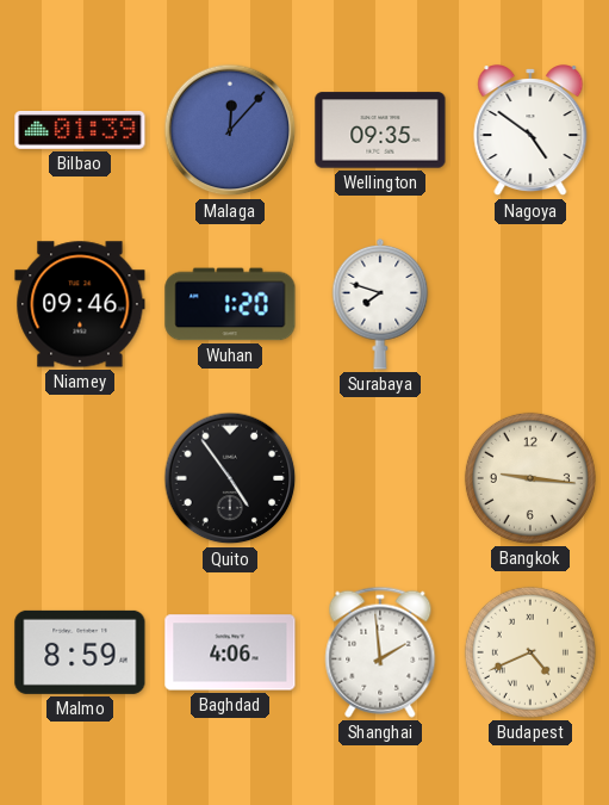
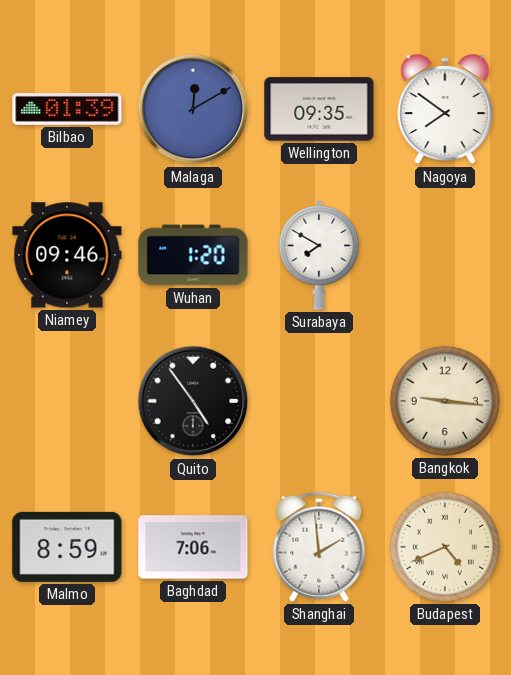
Malaga: 12:07 -> 12:10
Nagoya: 4:51 -> 7:51
Surabaya: 7:48 -> 7:50
Baghdad: 4:06 -> 7:06
